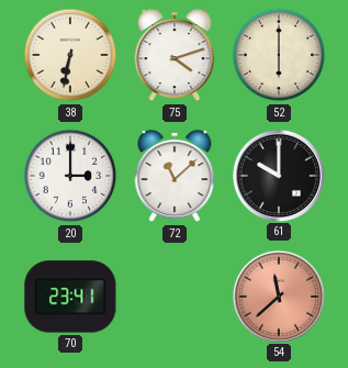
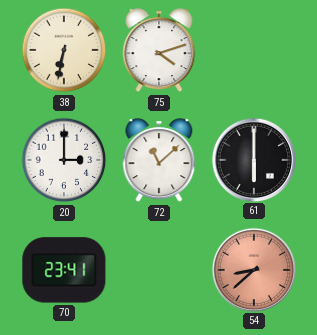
52: 6:00 -> none
61: 10:00 -> 6:00
54: 11:38 -> 8:38
